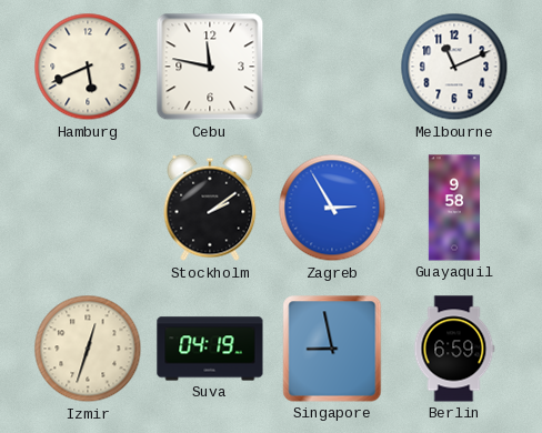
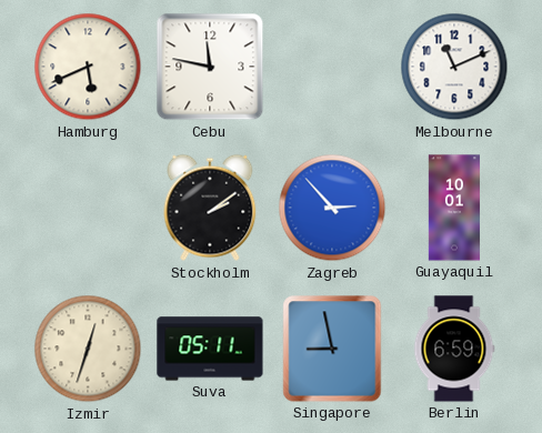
Zagreb: 2:55 -> 2:53
Guayaquil: 9:58 -> 10:01
Suva: 04:19 -> 05:11
